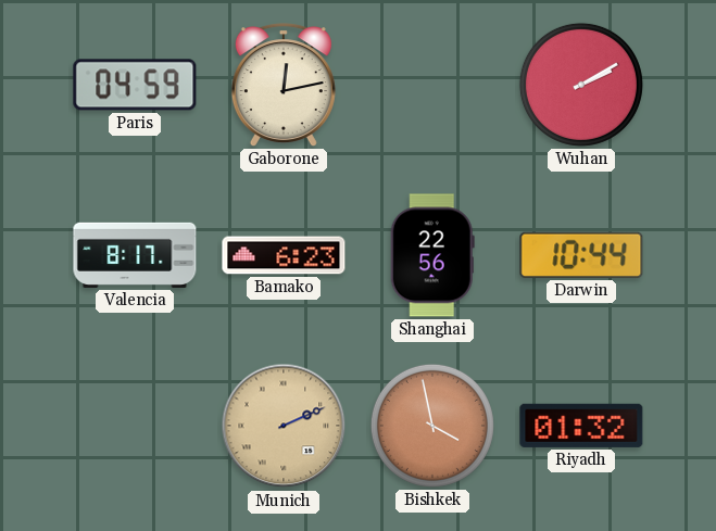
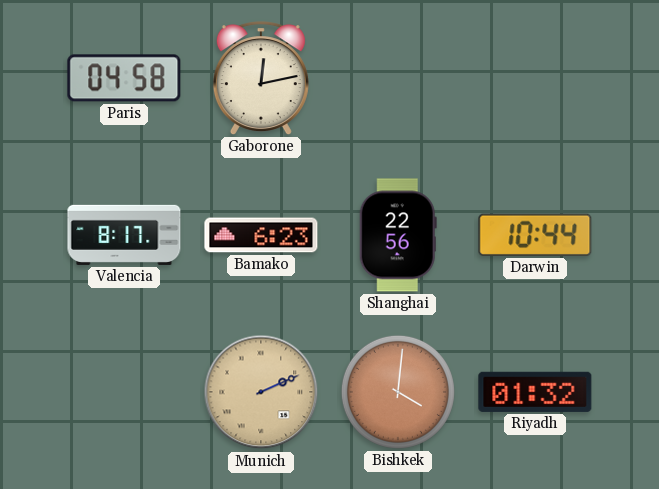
Paris: 04:59 -> 04:58
Wuhan: 2:10 -> none
Bishkek: 3:58 -> 4:01
